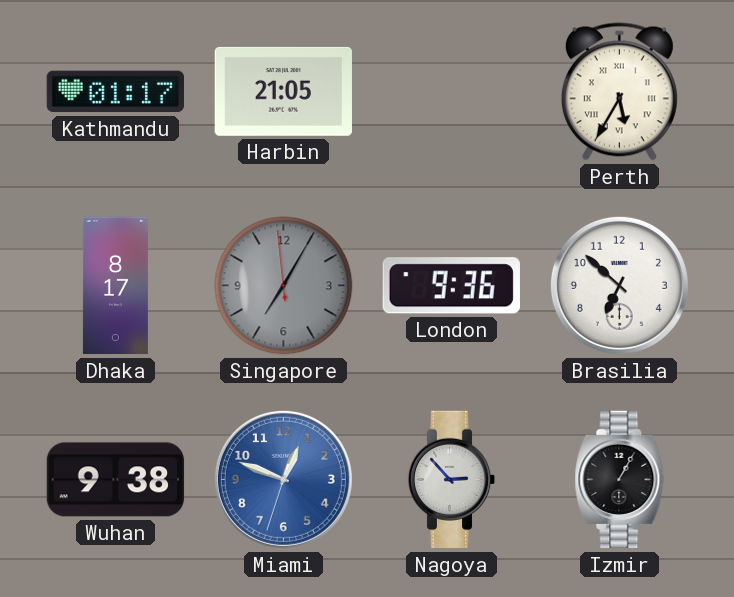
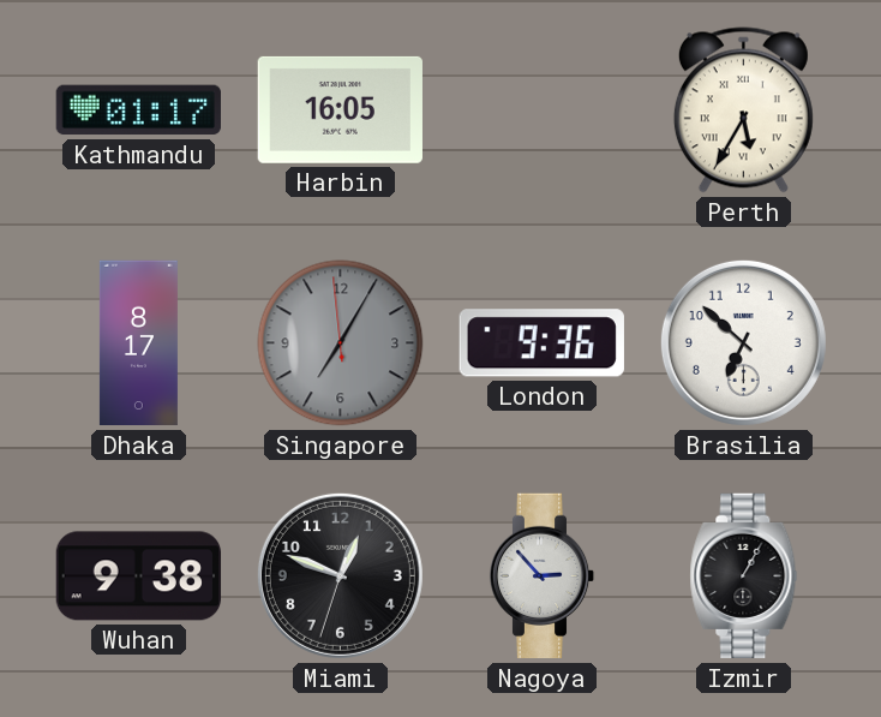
Harbin: 21:05 -> 16:05
Miami dial: blue -> black
